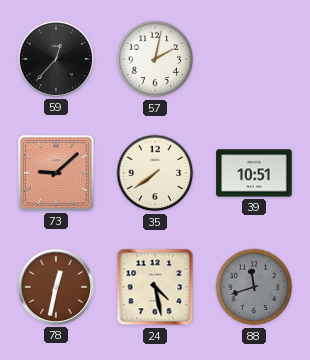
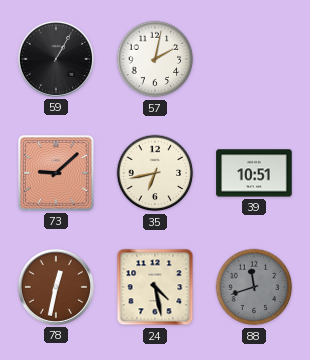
59: 12:37 -> 1:05
35: 7:39 -> 6:43
